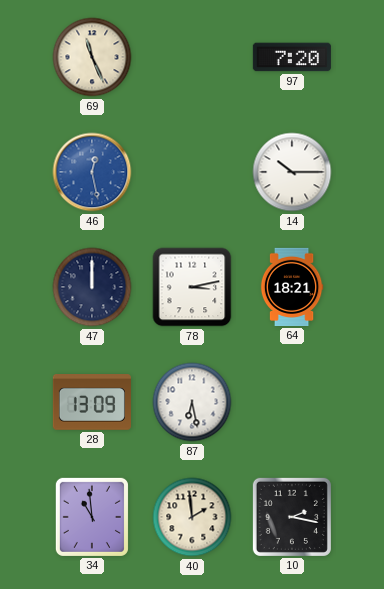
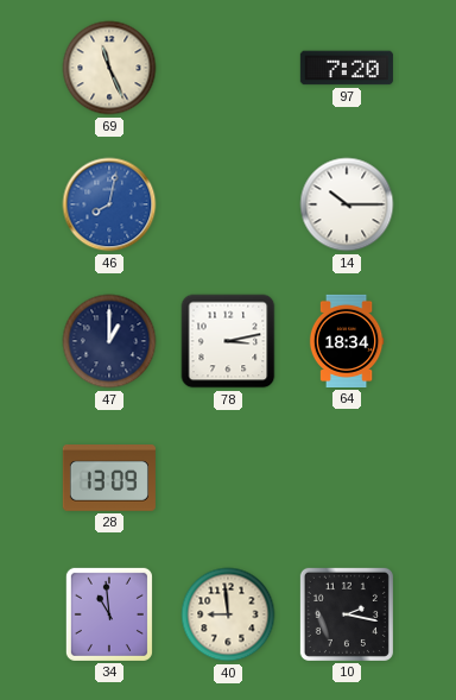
46: 12:28 -> 8:02
47: 12:00 -> 1:00
64: 18:21 -> 18:34
87: 6:28 -> none
40: 1:59 -> 8:59
